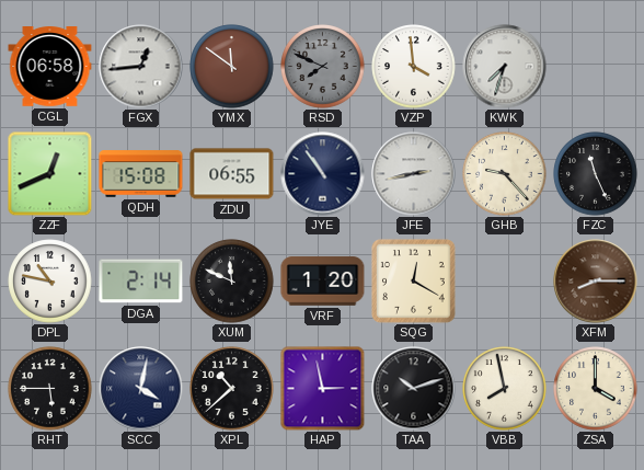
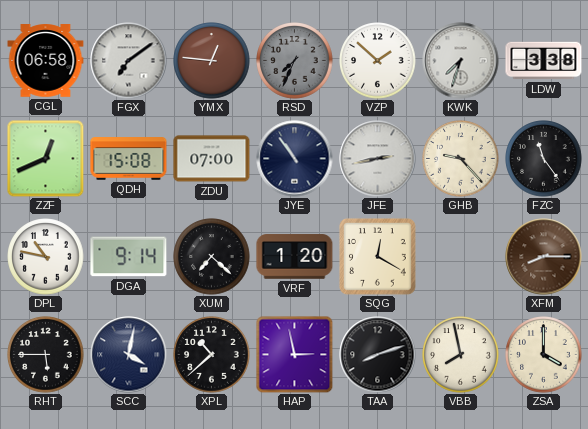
FGX: 12:44 -> 7:09
YMX: 11:51 -> 12:46
RSD: 7:49 -> 7:34
VZP: 3:59 -> 1:52
LDW: none -> 3:38
ZDU: 06:55 -> 07:00
FZC: 11:26 -> 11:24
DGA: 2:14 -> 9:14
XUM: 11:49 -> 7:22
TAA: 10:12 -> 8:12
